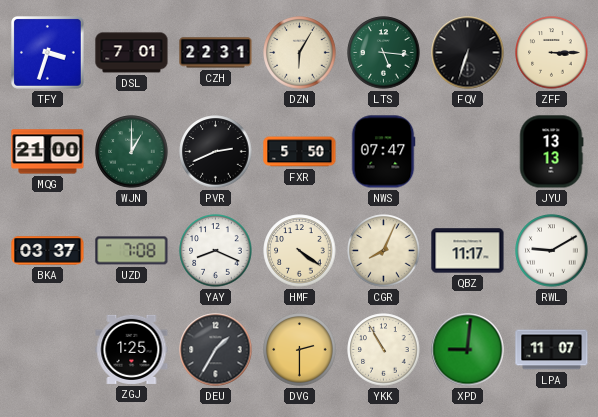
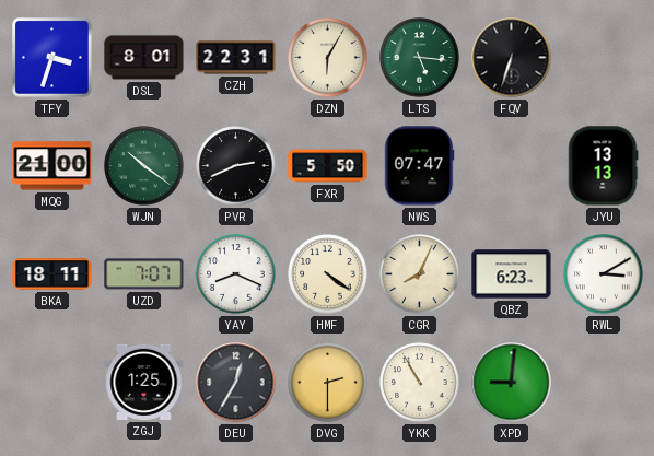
DSL: 7:01 -> 8:01
ZFF: 3:15 -> none
WJN: 1:00 -> 10:21
BKA: 03:37 -> 18:11
UZD: 7:08 -> 7:07
QBZ: 11:17 -> 6:23
RWL: 9:10 -> 3:10
DEU: 1:35 -> 12:35
LPA: 11:07 -> none
